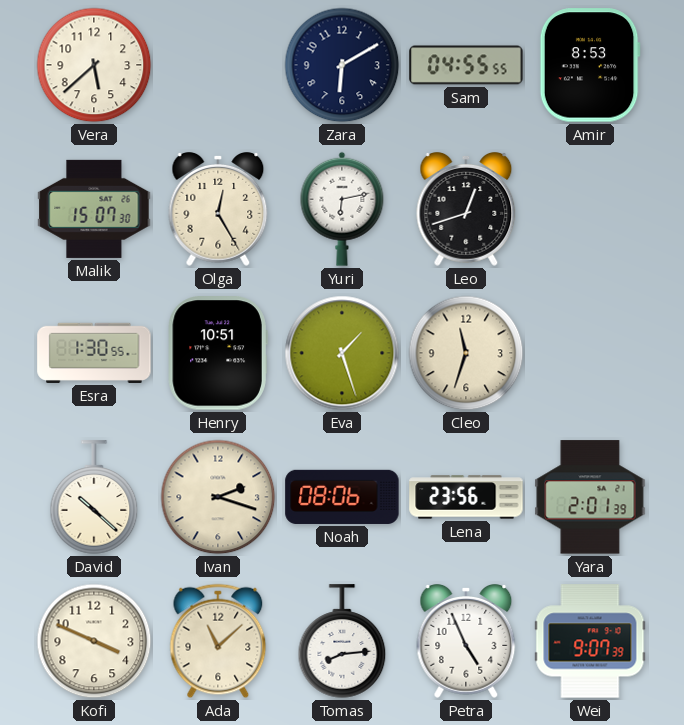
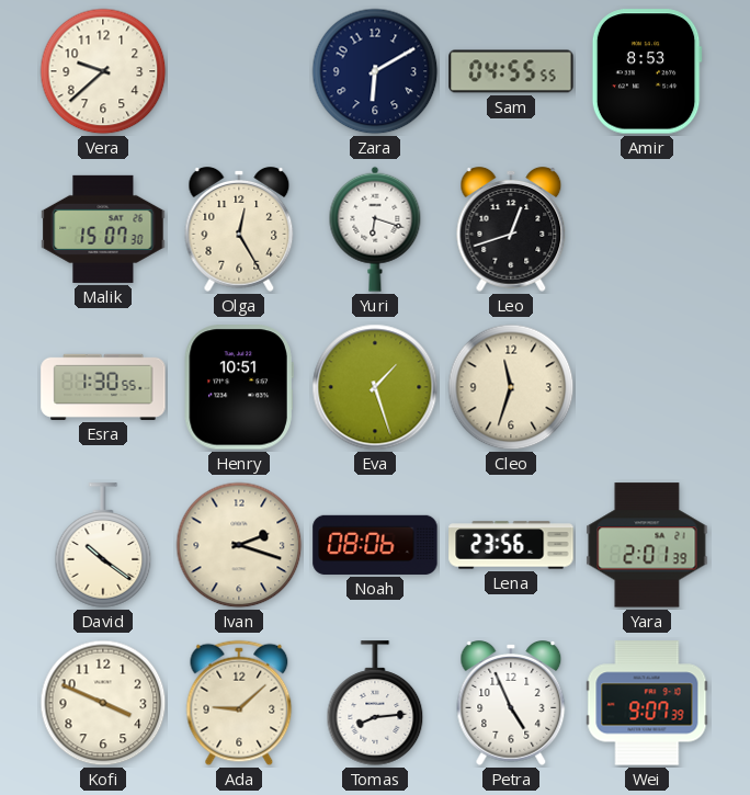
Vera: 5:38 -> 9:38
Yuri: 6:13 -> 6:18
David: 10:22 -> 10:21
Ada: 11:08 -> 9:08
